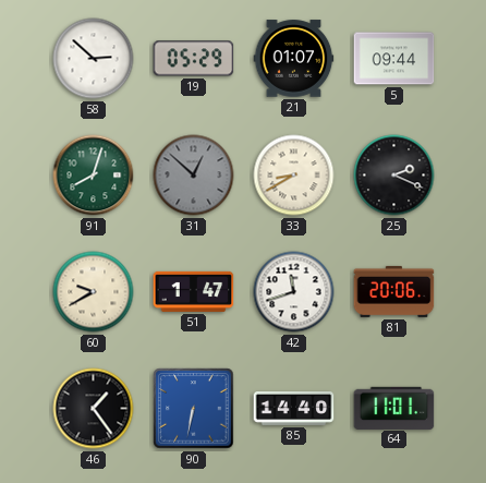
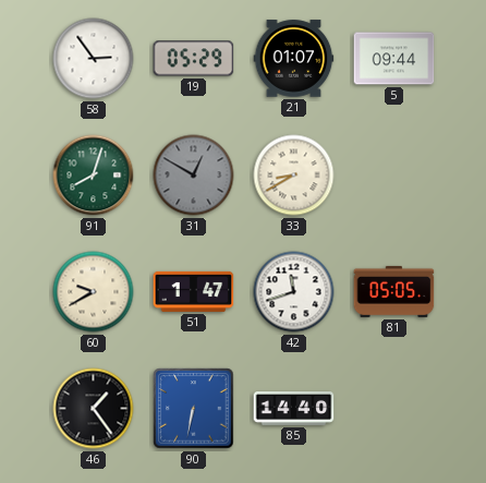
58: 2:52 -> 2:54
31: 12:52 -> 12:50
25: 2:19 -> none
81: 20:06 -> 05:05
64: 11:01 -> none
